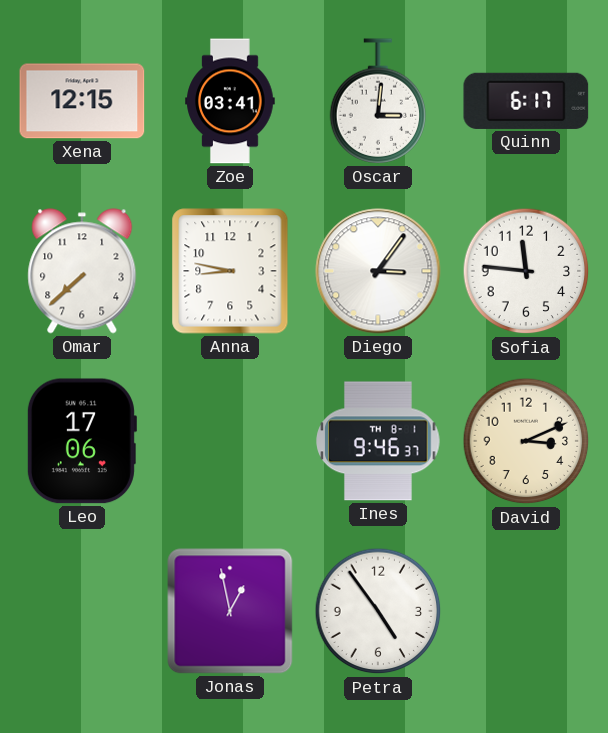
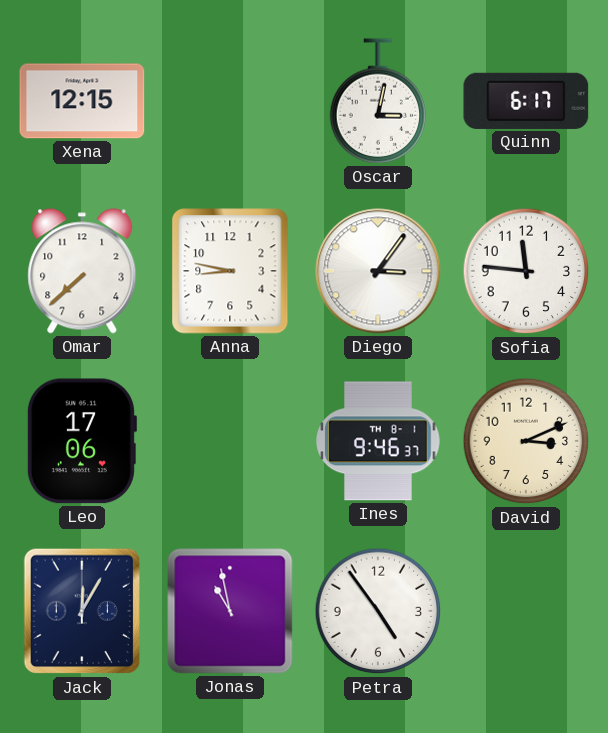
Zoe: 03:41 -> none
Oscar: 3:01 -> 3:02
Jack: none -> 12:05
Jonas: 12:58 -> 10:58
